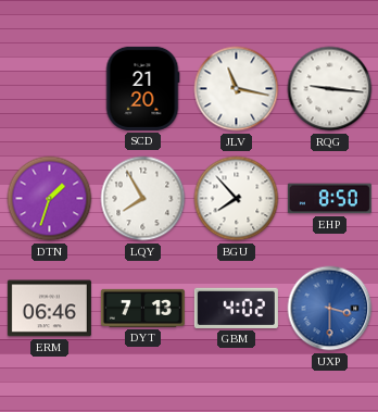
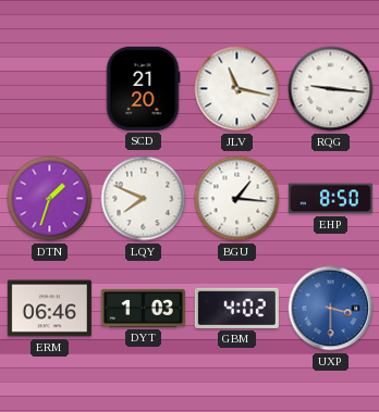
LQY: 7:55 -> 7:49
BGU: 7:53 -> 1:16
DYT: 7:13 -> 1:03
